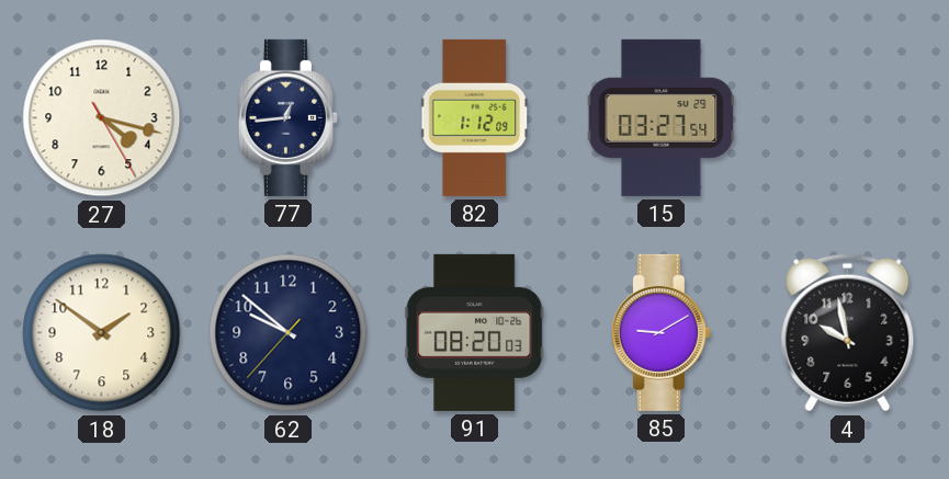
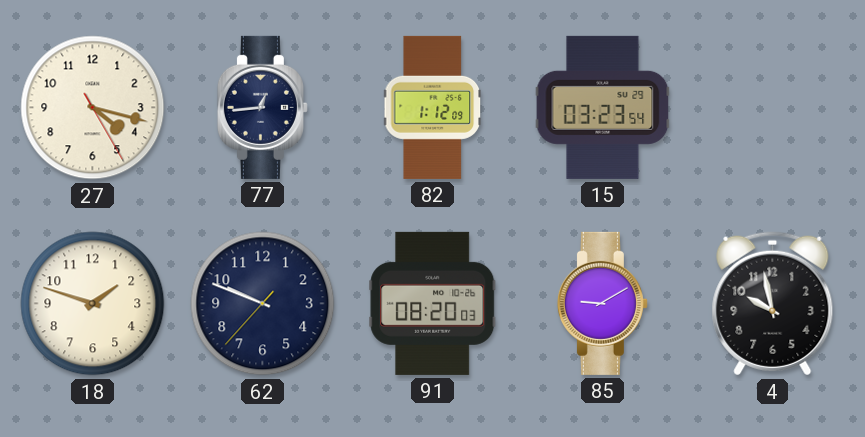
15: 03:27 -> 03:23
18: 1:51 -> 1:48
62: 9:51 -> 9:48
